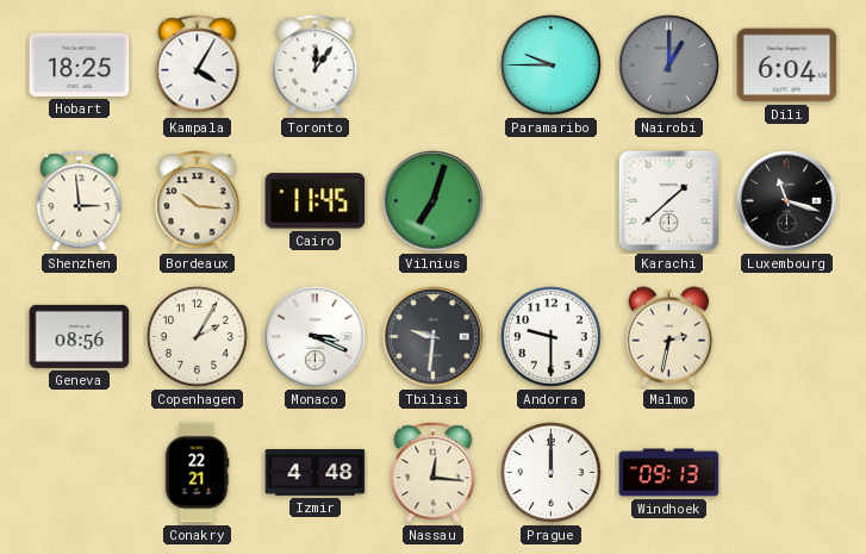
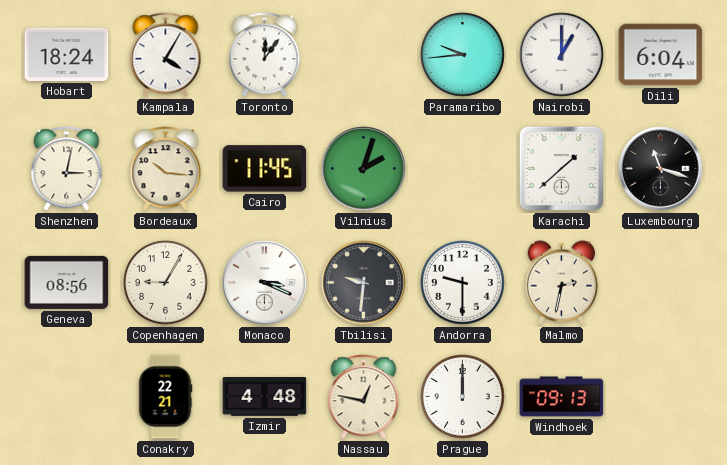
Hobart: 18:25 -> 18:24
Paramaribo: 9:45 -> 9:44
Nairobi dial: grey -> white
Shenzhen: 2:59 -> 3:02
Vilnius: 7:03 -> 2:03
Copenhagen: 2:05 -> 9:05
Nassau: 12:16 -> 12:47
